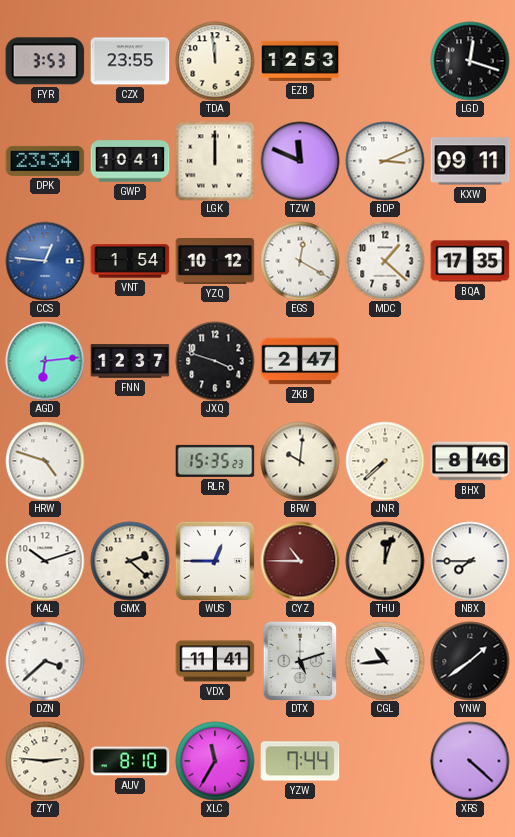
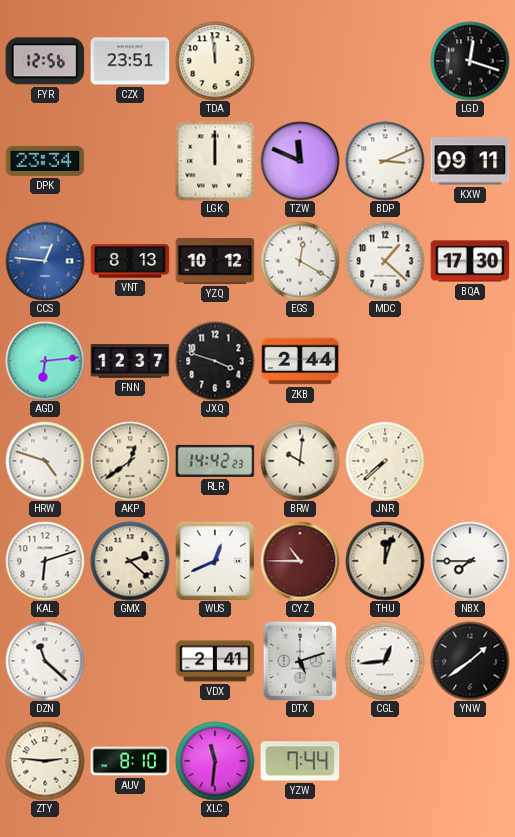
FYR: 3:53 -> 12:56
CZX: 23:55 -> 23:51
EZB: 12:53 -> none
GWP: 10:41 -> none
VNT: 1:54 -> 8:13
BQA: 17:35 -> 17:30
ZKB: 2:47 -> 2:44
AKP: none -> 12:39
RLR: 15:35 -> 14:42
BHX: 8:46 -> none
KAL: 10:12 -> 6:12
WUS: 12:45 -> 12:41
DZN: 3:38 -> 11:22
VDX: 11:41 -> 2:41
CGL: 10:44 -> 12:44
XLC: 11:35 -> 11:31
XRS: 4:22 -> none
